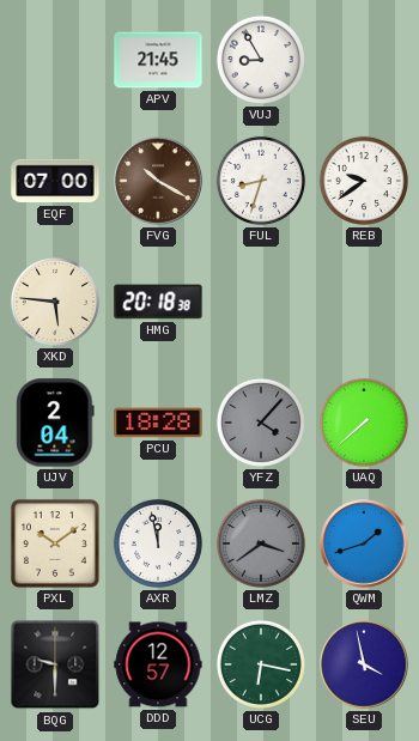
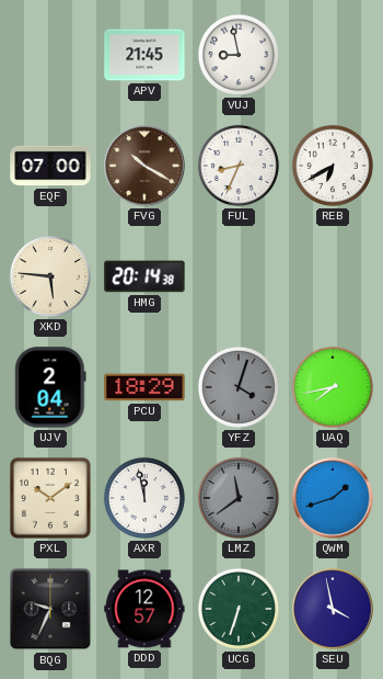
VUJ: 8:55 -> 8:58
FUL: 8:33 -> 8:34
REB: 9:39 -> 6:40
HMG: 20:18 -> 20:14
PCU: 18:28 -> 18:29
YFZ: 4:07 -> 4:03
UAQ: 7:38 -> 7:43
LMZ: 3:39 -> 11:39
BQG: 9:30 -> 9:34
UCG: 6:17 -> 6:33
